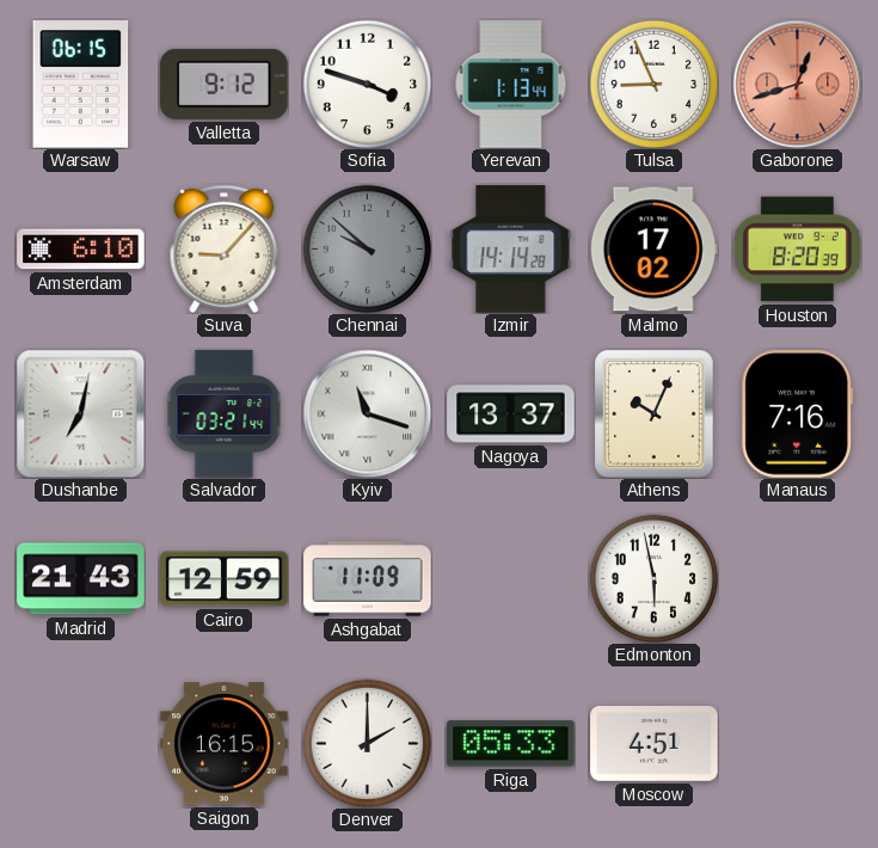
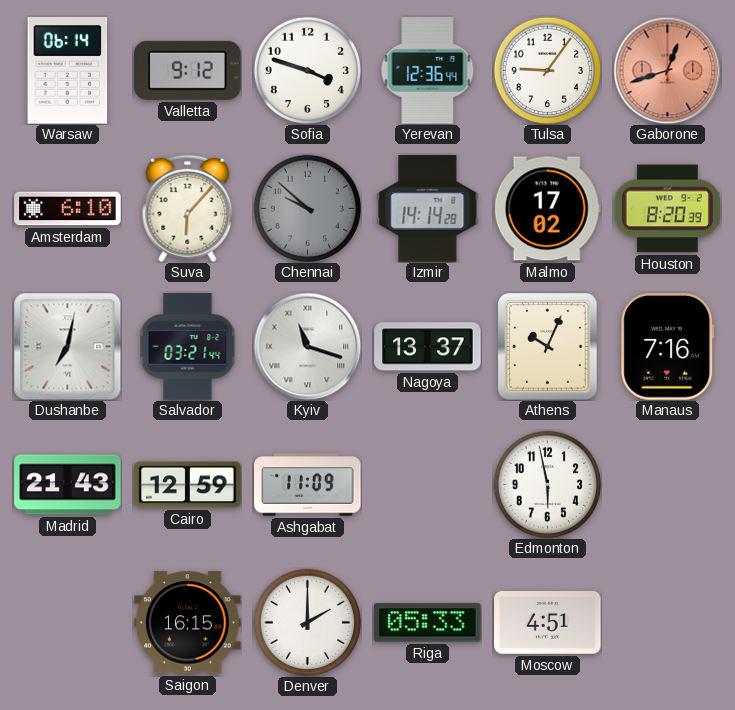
Warsaw: 06:15 -> 06:14
Yerevan: 1:13 -> 12:36
Tulsa: 8:56 -> 9:06
Suva: 9:07 -> 6:07
